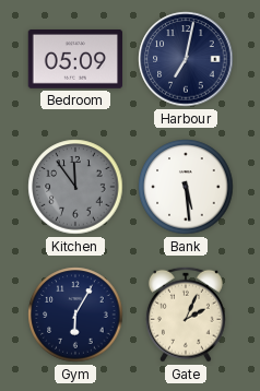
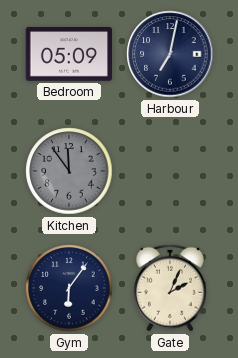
Bank: 5:29 -> none
Gym: 6:05 -> 6:06
